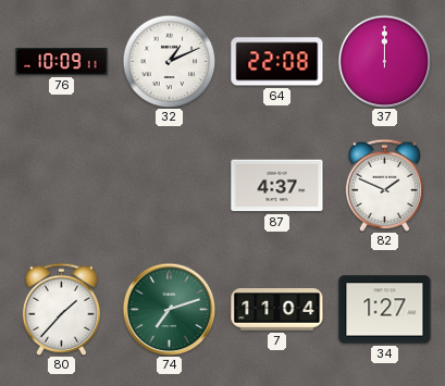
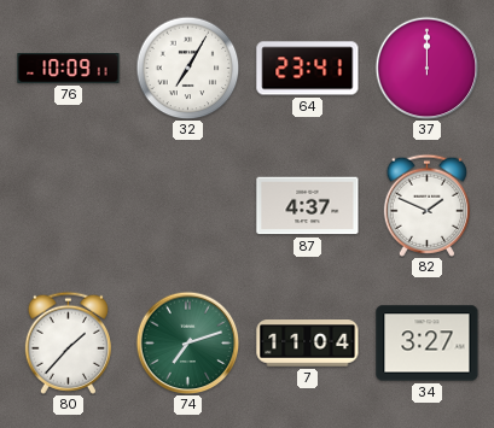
32: 1:11 -> 7:05
64: 22:08 -> 23:41
34: 1:27 -> 3:27
